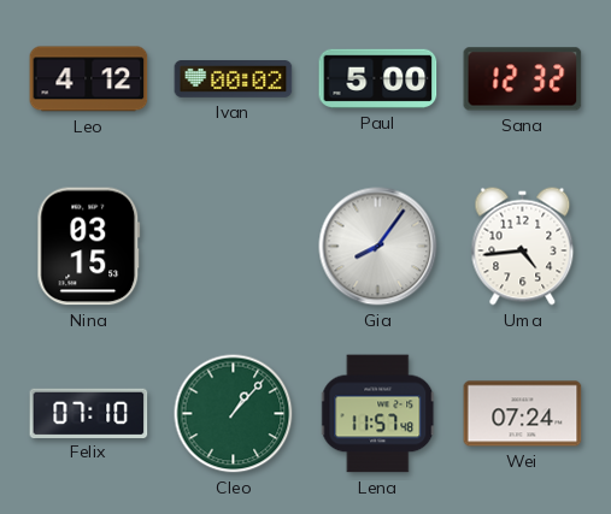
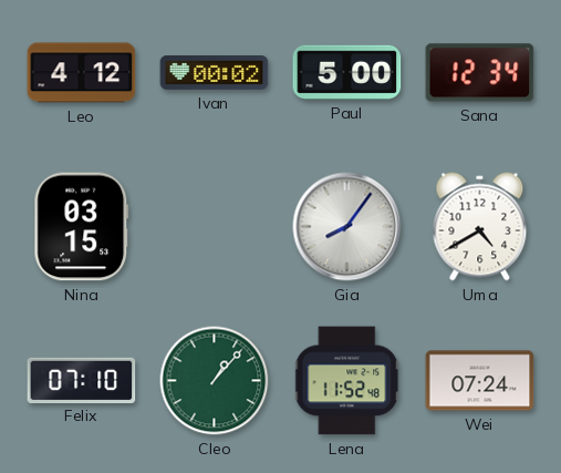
Sana: 12:32 -> 12:34
Uma: 4:44 -> 4:40
Lena: 11:57 -> 11:52
